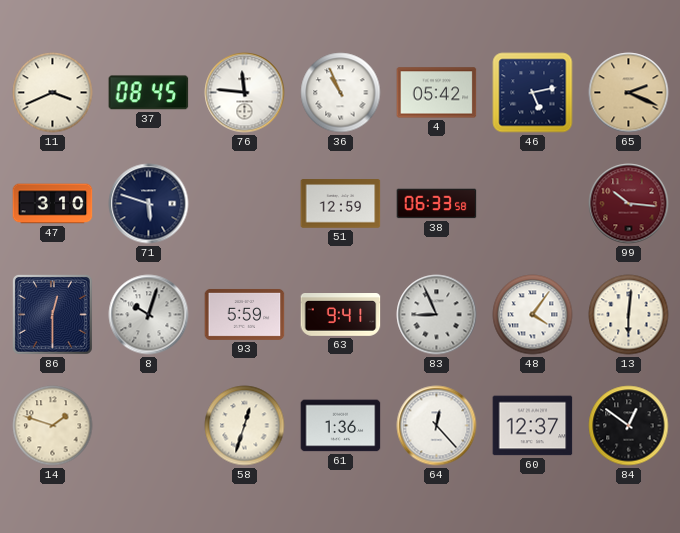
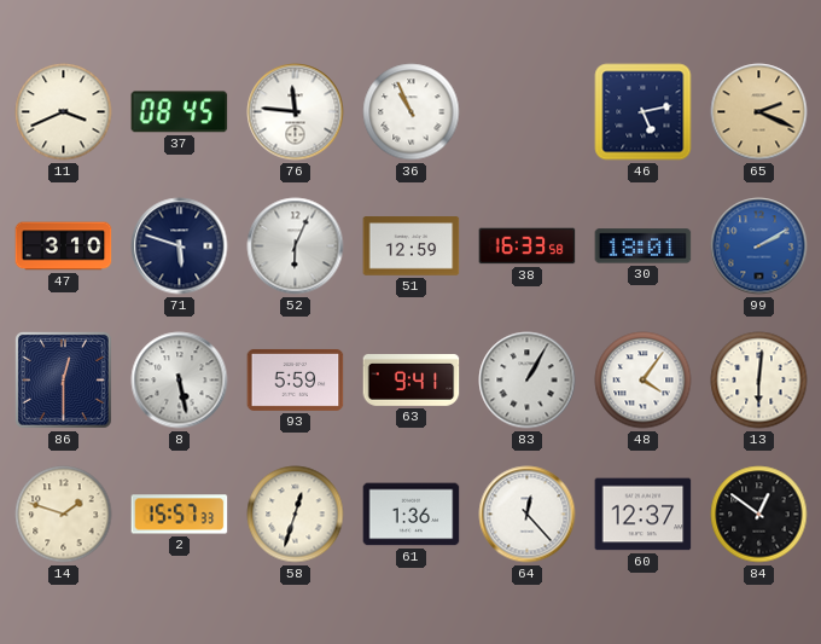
4: 05:42 -> none
52: none -> 6:04
38: 06:33 -> 16:33
30: none -> 18:01
99: 10:16 -> 2:10
99 dial: burgundy -> blue
8: 10:03 -> 5:28
83: 8:56 -> 1:05
2: none -> 15:57
